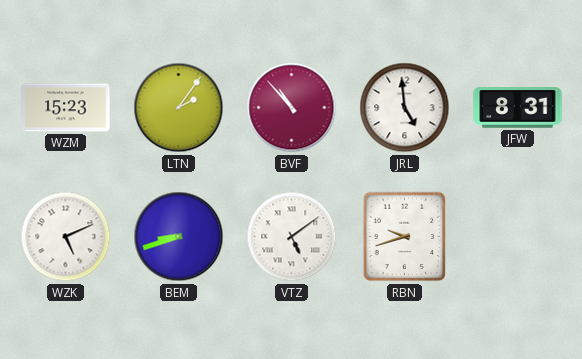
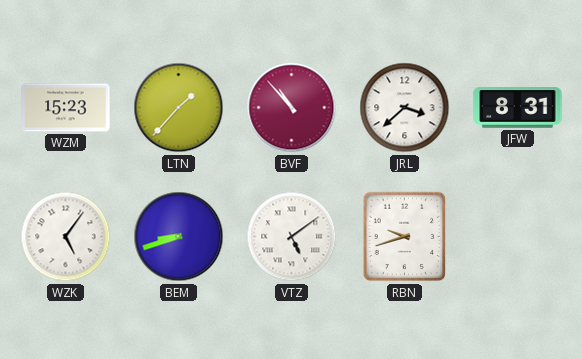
LTN: 2:06 -> 1:37
JRL: 4:59 -> 3:38
WZK: 5:11 -> 5:06
